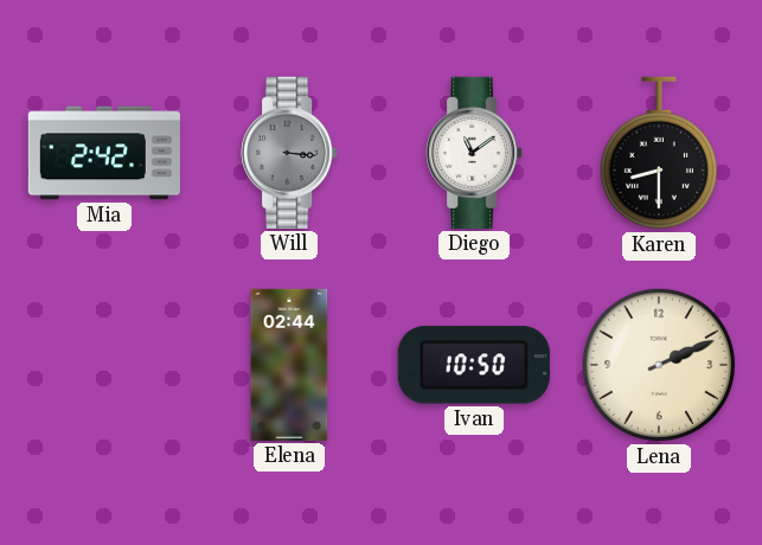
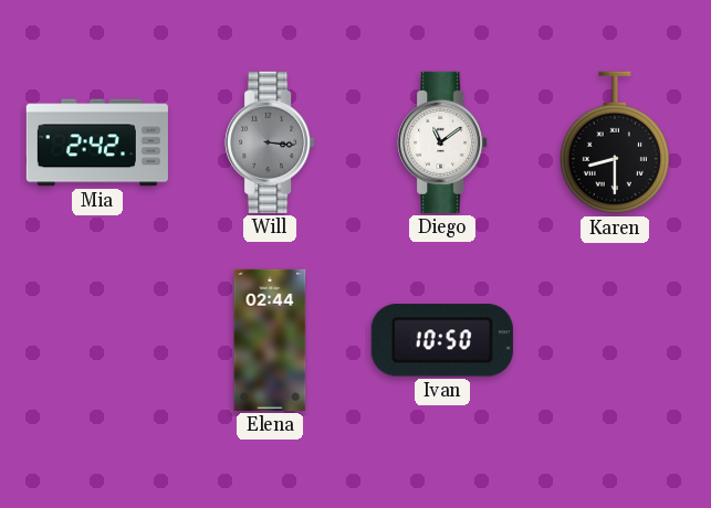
Lena: 2:11 -> none
